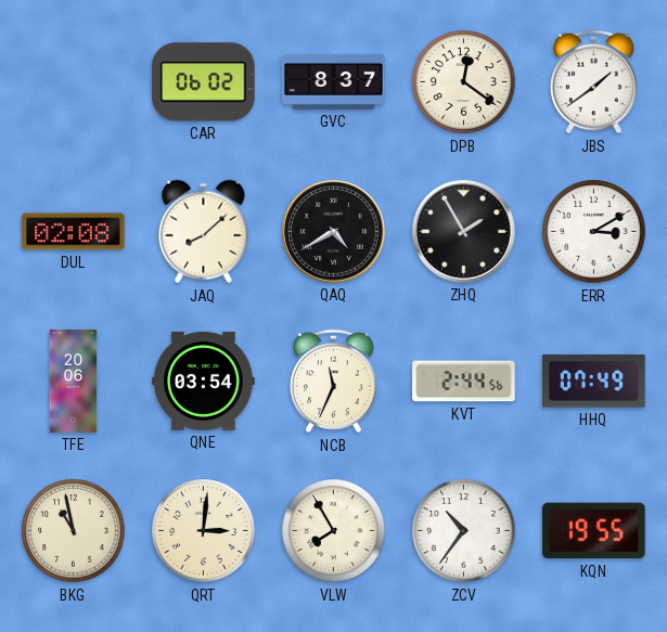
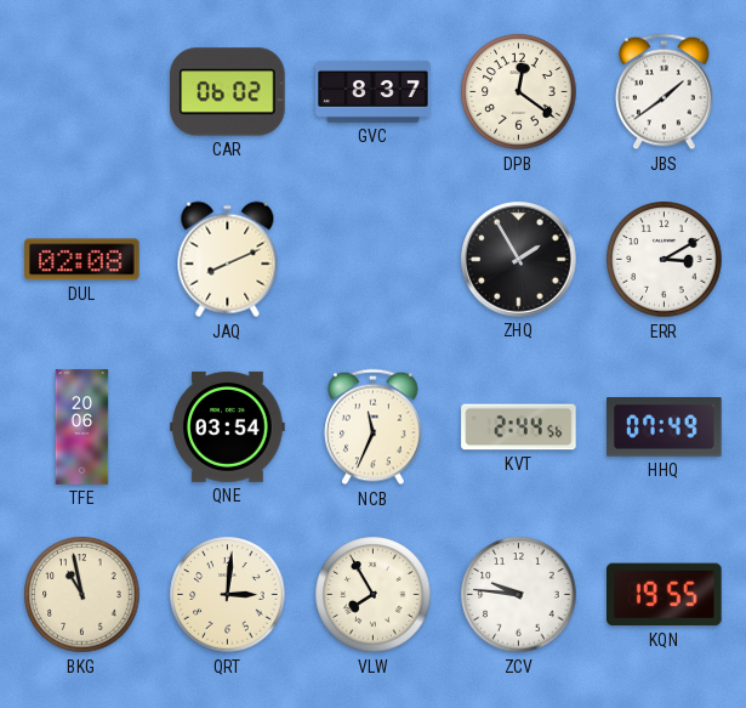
JAQ: 8:08 -> 8:11
QAQ: 4:40 -> none
ZCV: 10:36 -> 9:46
